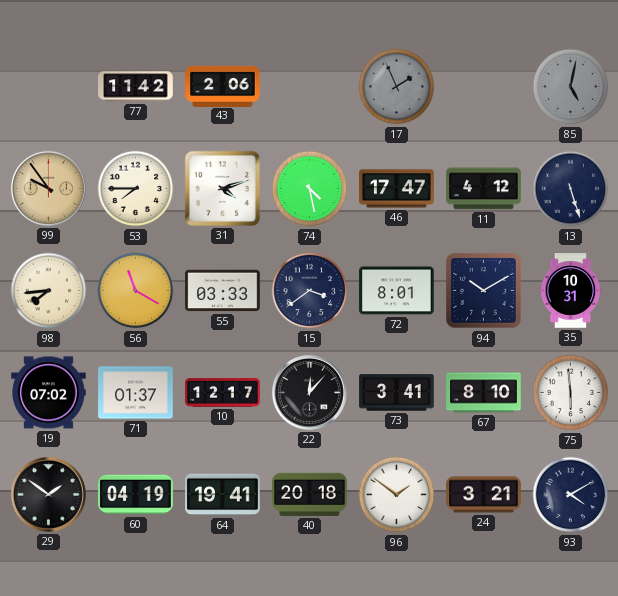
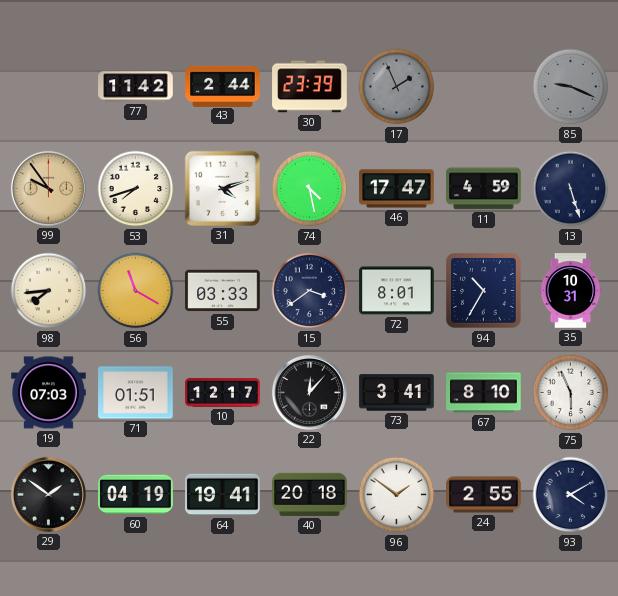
43: 2:06 -> 2:44
30: none -> 23:39
85: 5:02 -> 9:19
53: 7:45 -> 7:42
11: 4:12 -> 4:59
94: 10:10 -> 10:35
19: 07:02 -> 07:03
71: 01:37 -> 01:51
75: 5:59 -> 5:56
24: 3:21 -> 2:55
